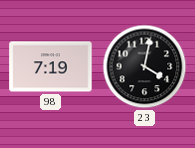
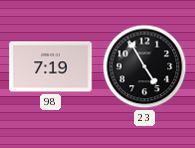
23: 4:02 -> 4:55
